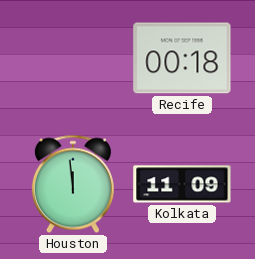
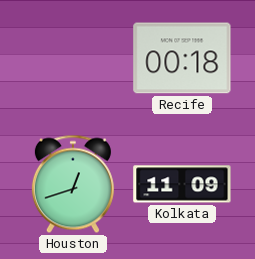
Houston: 11:59 -> 12:42
